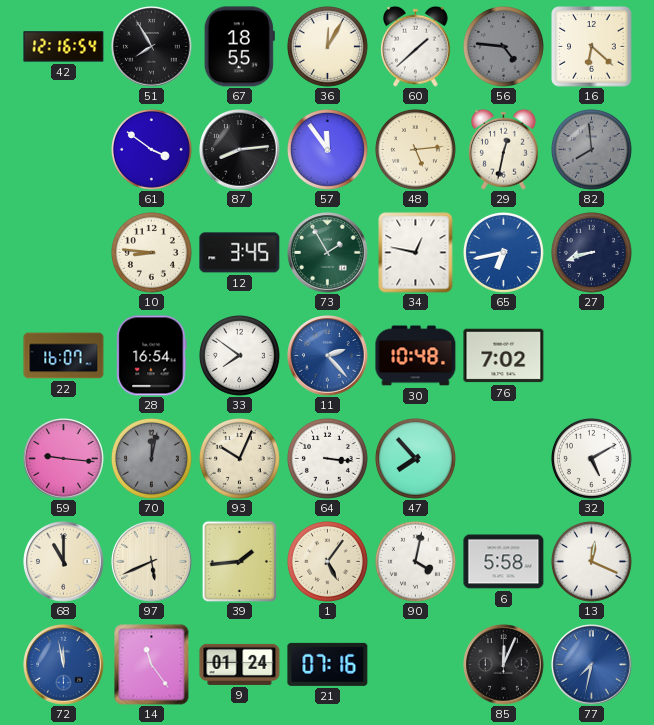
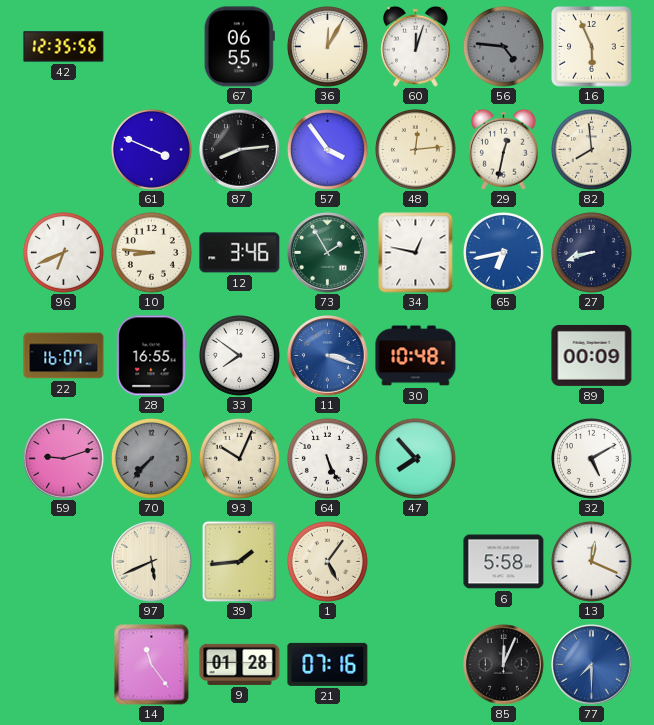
42: 12:16 -> 12:35
51: 7:55 -> none
67: 18:55 -> 06:55
60: 1:38 -> 12:03
16: 6:22 -> 5:56
61: 3:51 -> 3:49
57: 11:54 -> 3:54
48: 5:14 -> 12:14
82 dial: grey -> cream
96: none -> 6:41
12: 3:45 -> 3:46
28: 16:54 -> 16:55
11: 2:23 -> 3:18
76: 7:02 -> none
89: none -> 00:09
59: 9:16 -> 9:12
70: 12:02 -> 7:37
64: 3:16 -> 5:26
68: 11:00 -> none
90: 4:02 -> none
72: 11:58 -> none
9: 01:24 -> 01:28
77: 7:32 -> 7:30
